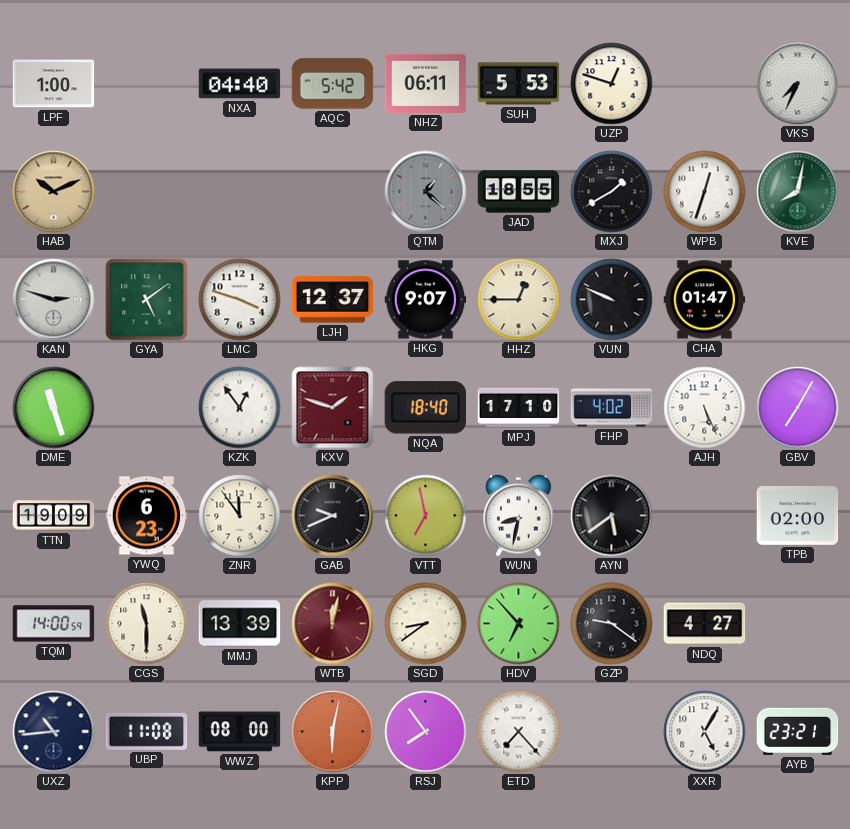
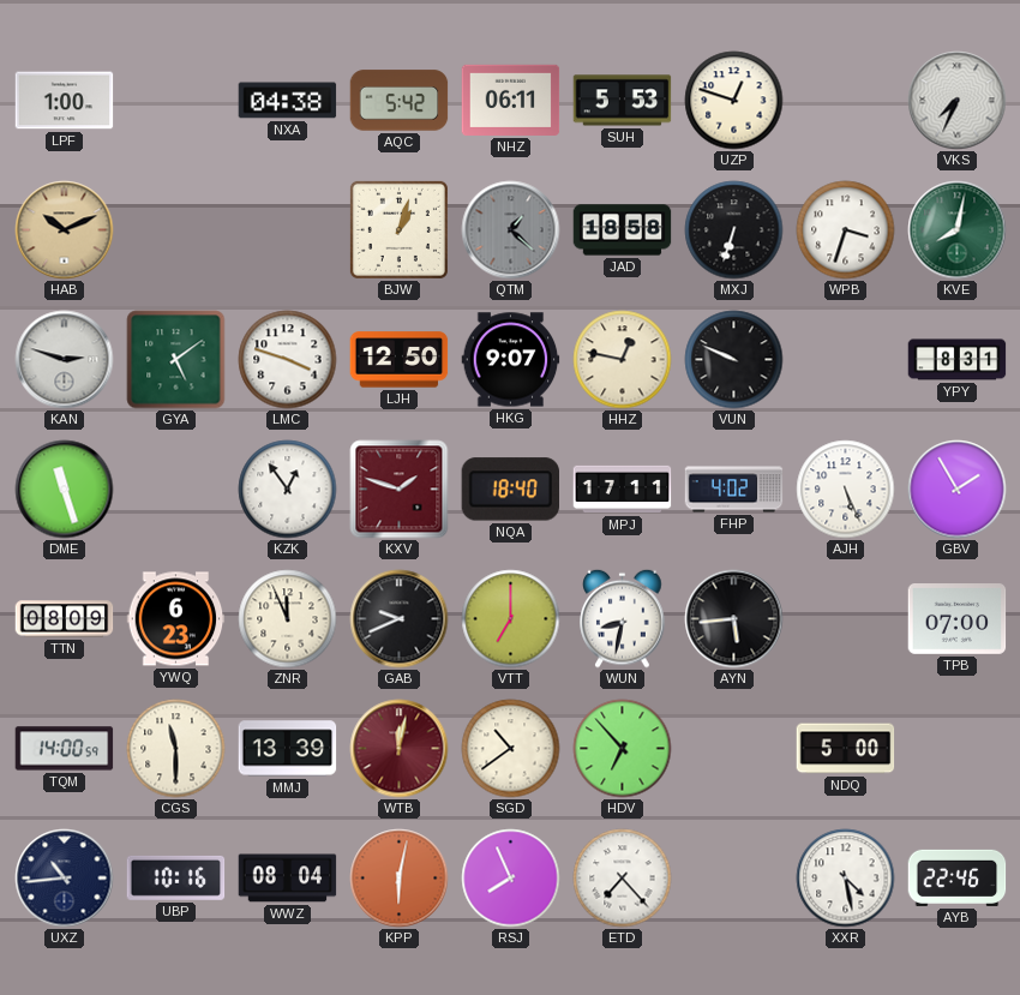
NXA: 04:40 -> 04:38
BJW: none -> 1:03
JAD: 18:55 -> 18:58
MXJ: 1:40 -> 6:33
WPB: 12:33 -> 3:33
LJH: 12:37 -> 12:50
HHZ: 12:45 -> 12:47
CHA: 01:47 -> none
YPY: none -> 8:31
MPJ: 17:10 -> 17:11
GBV: 7:05 -> 1:55
TTN: 19:09 -> 08:09
ZNR: 11:54 -> 11:56
VTT: 6:58 -> 7:00
AYN: 5:39 -> 5:44
TPB: 02:00 -> 07:00
SGD: 8:39 -> 10:39
GZP: 9:21 -> none
NDQ: 4:27 -> 5:00
UBP: 11:08 -> 10:16
WWZ: 08:00 -> 08:04
RSJ: 7:54 -> 7:56
XXR: 5:05 -> 4:28
AYB: 23:21 -> 22:46
